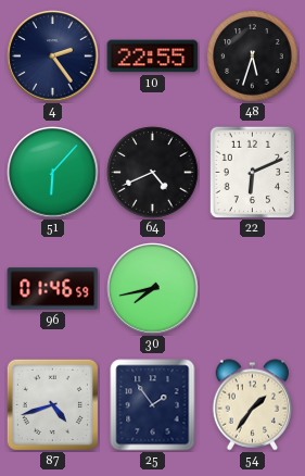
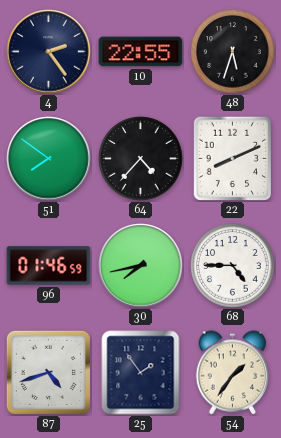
51: 6:07 -> 7:51
64: 4:41 -> 4:37
22: 6:11 -> 8:11
68: none -> 4:45
